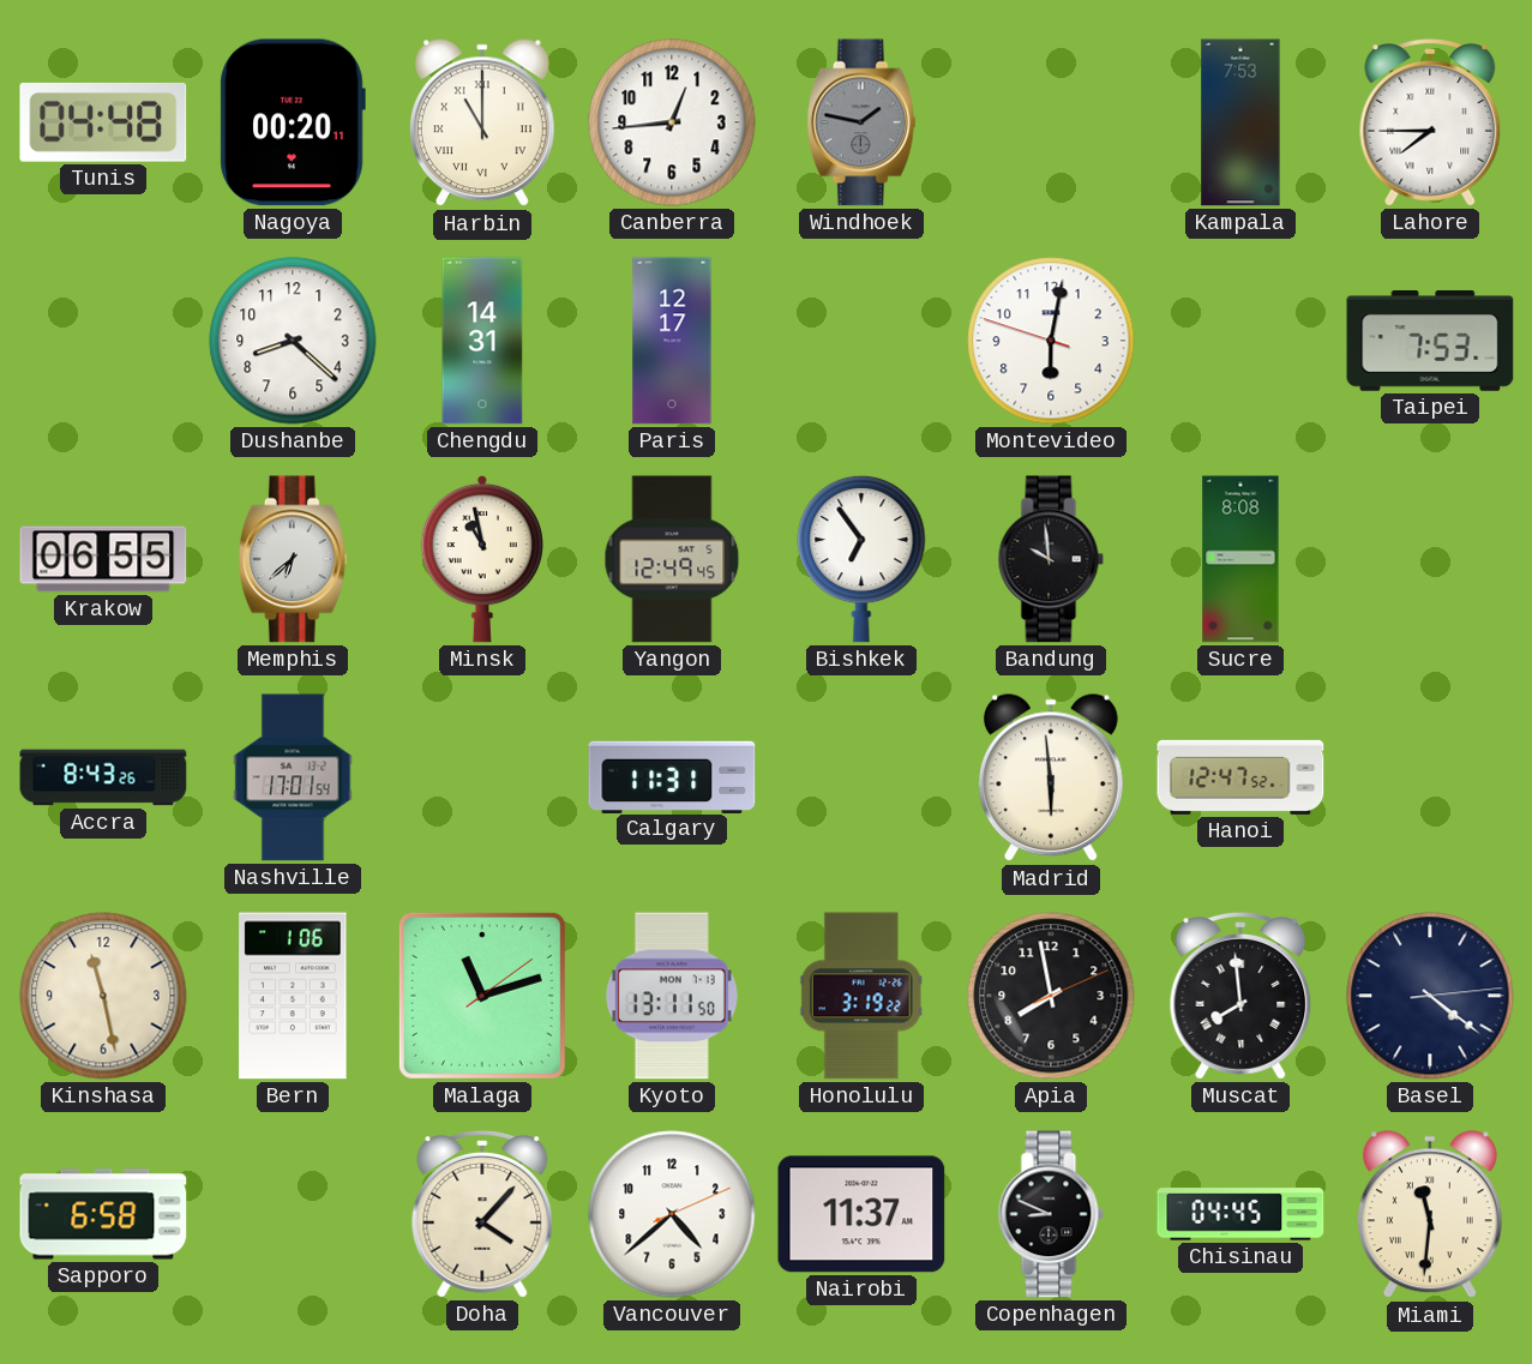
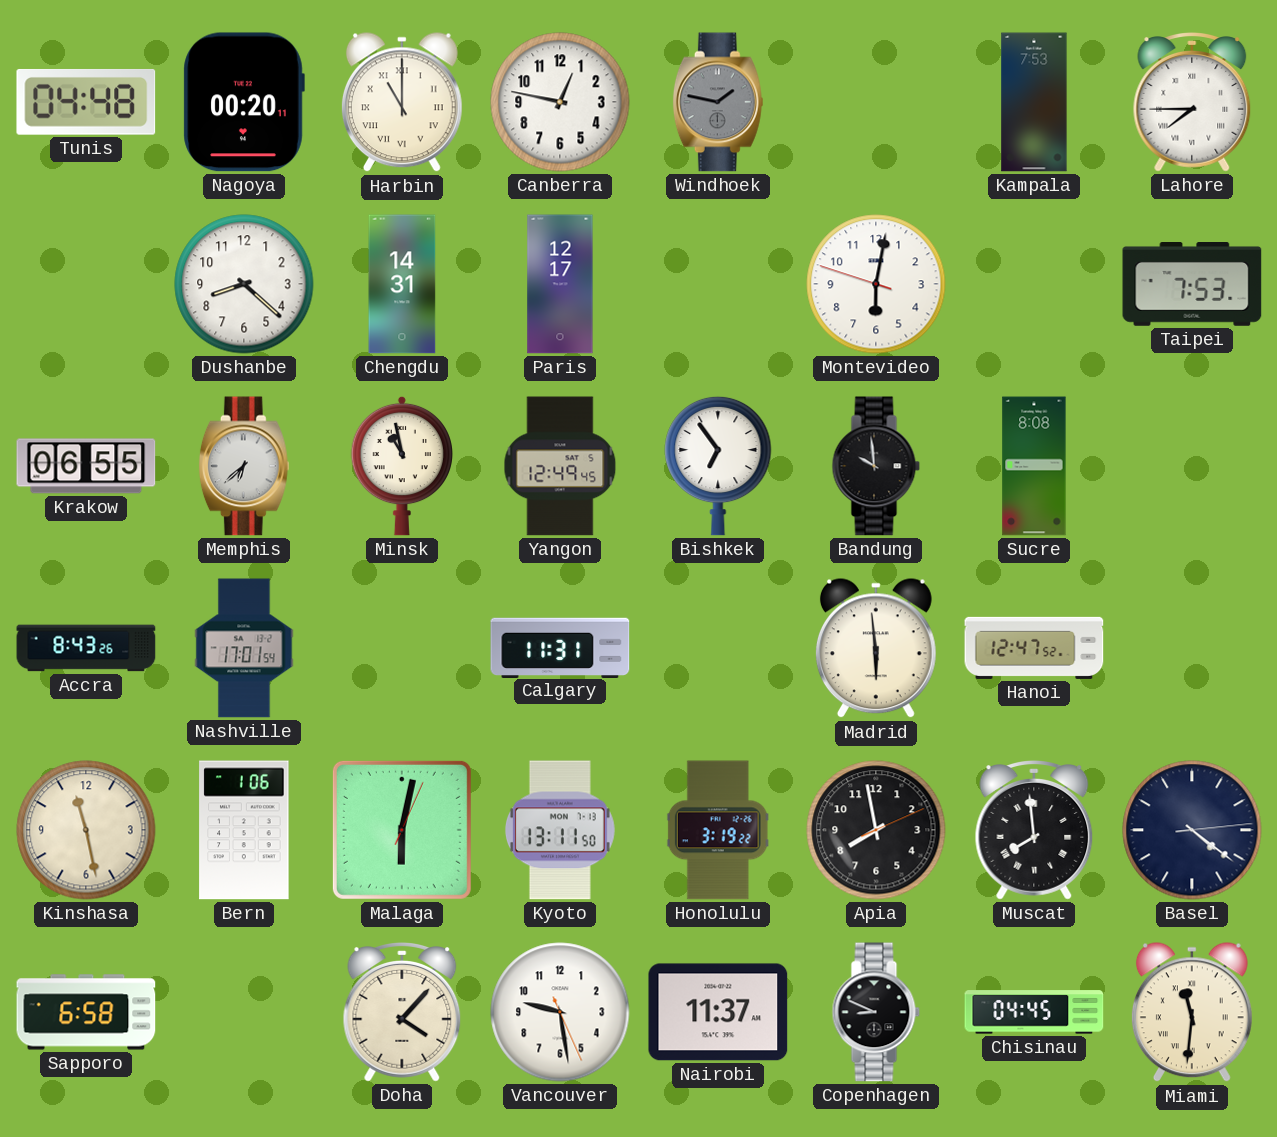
Canberra: 12:44 -> 12:47
Malaga: 11:12 -> 6:02
Vancouver: 4:38 -> 9:28
